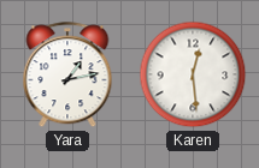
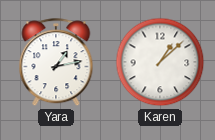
Karen: 12:29 -> 1:08
